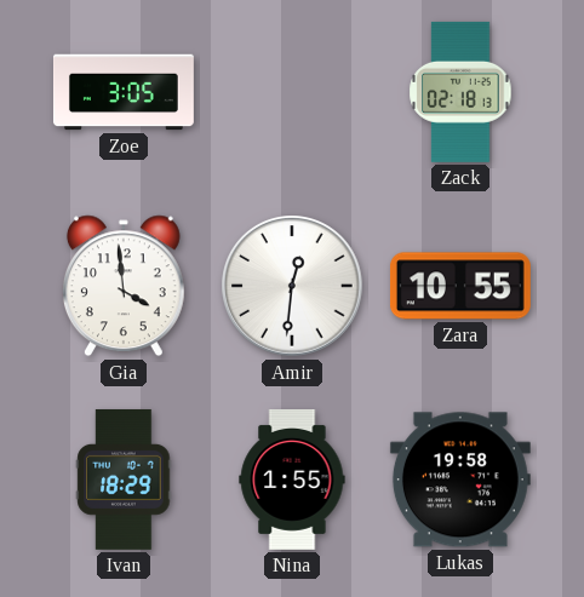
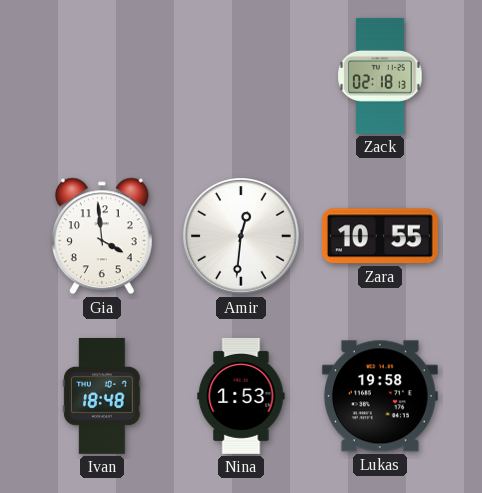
Zoe: 3:05 -> none
Ivan: 18:29 -> 18:48
Nina: 1:55 -> 1:53
